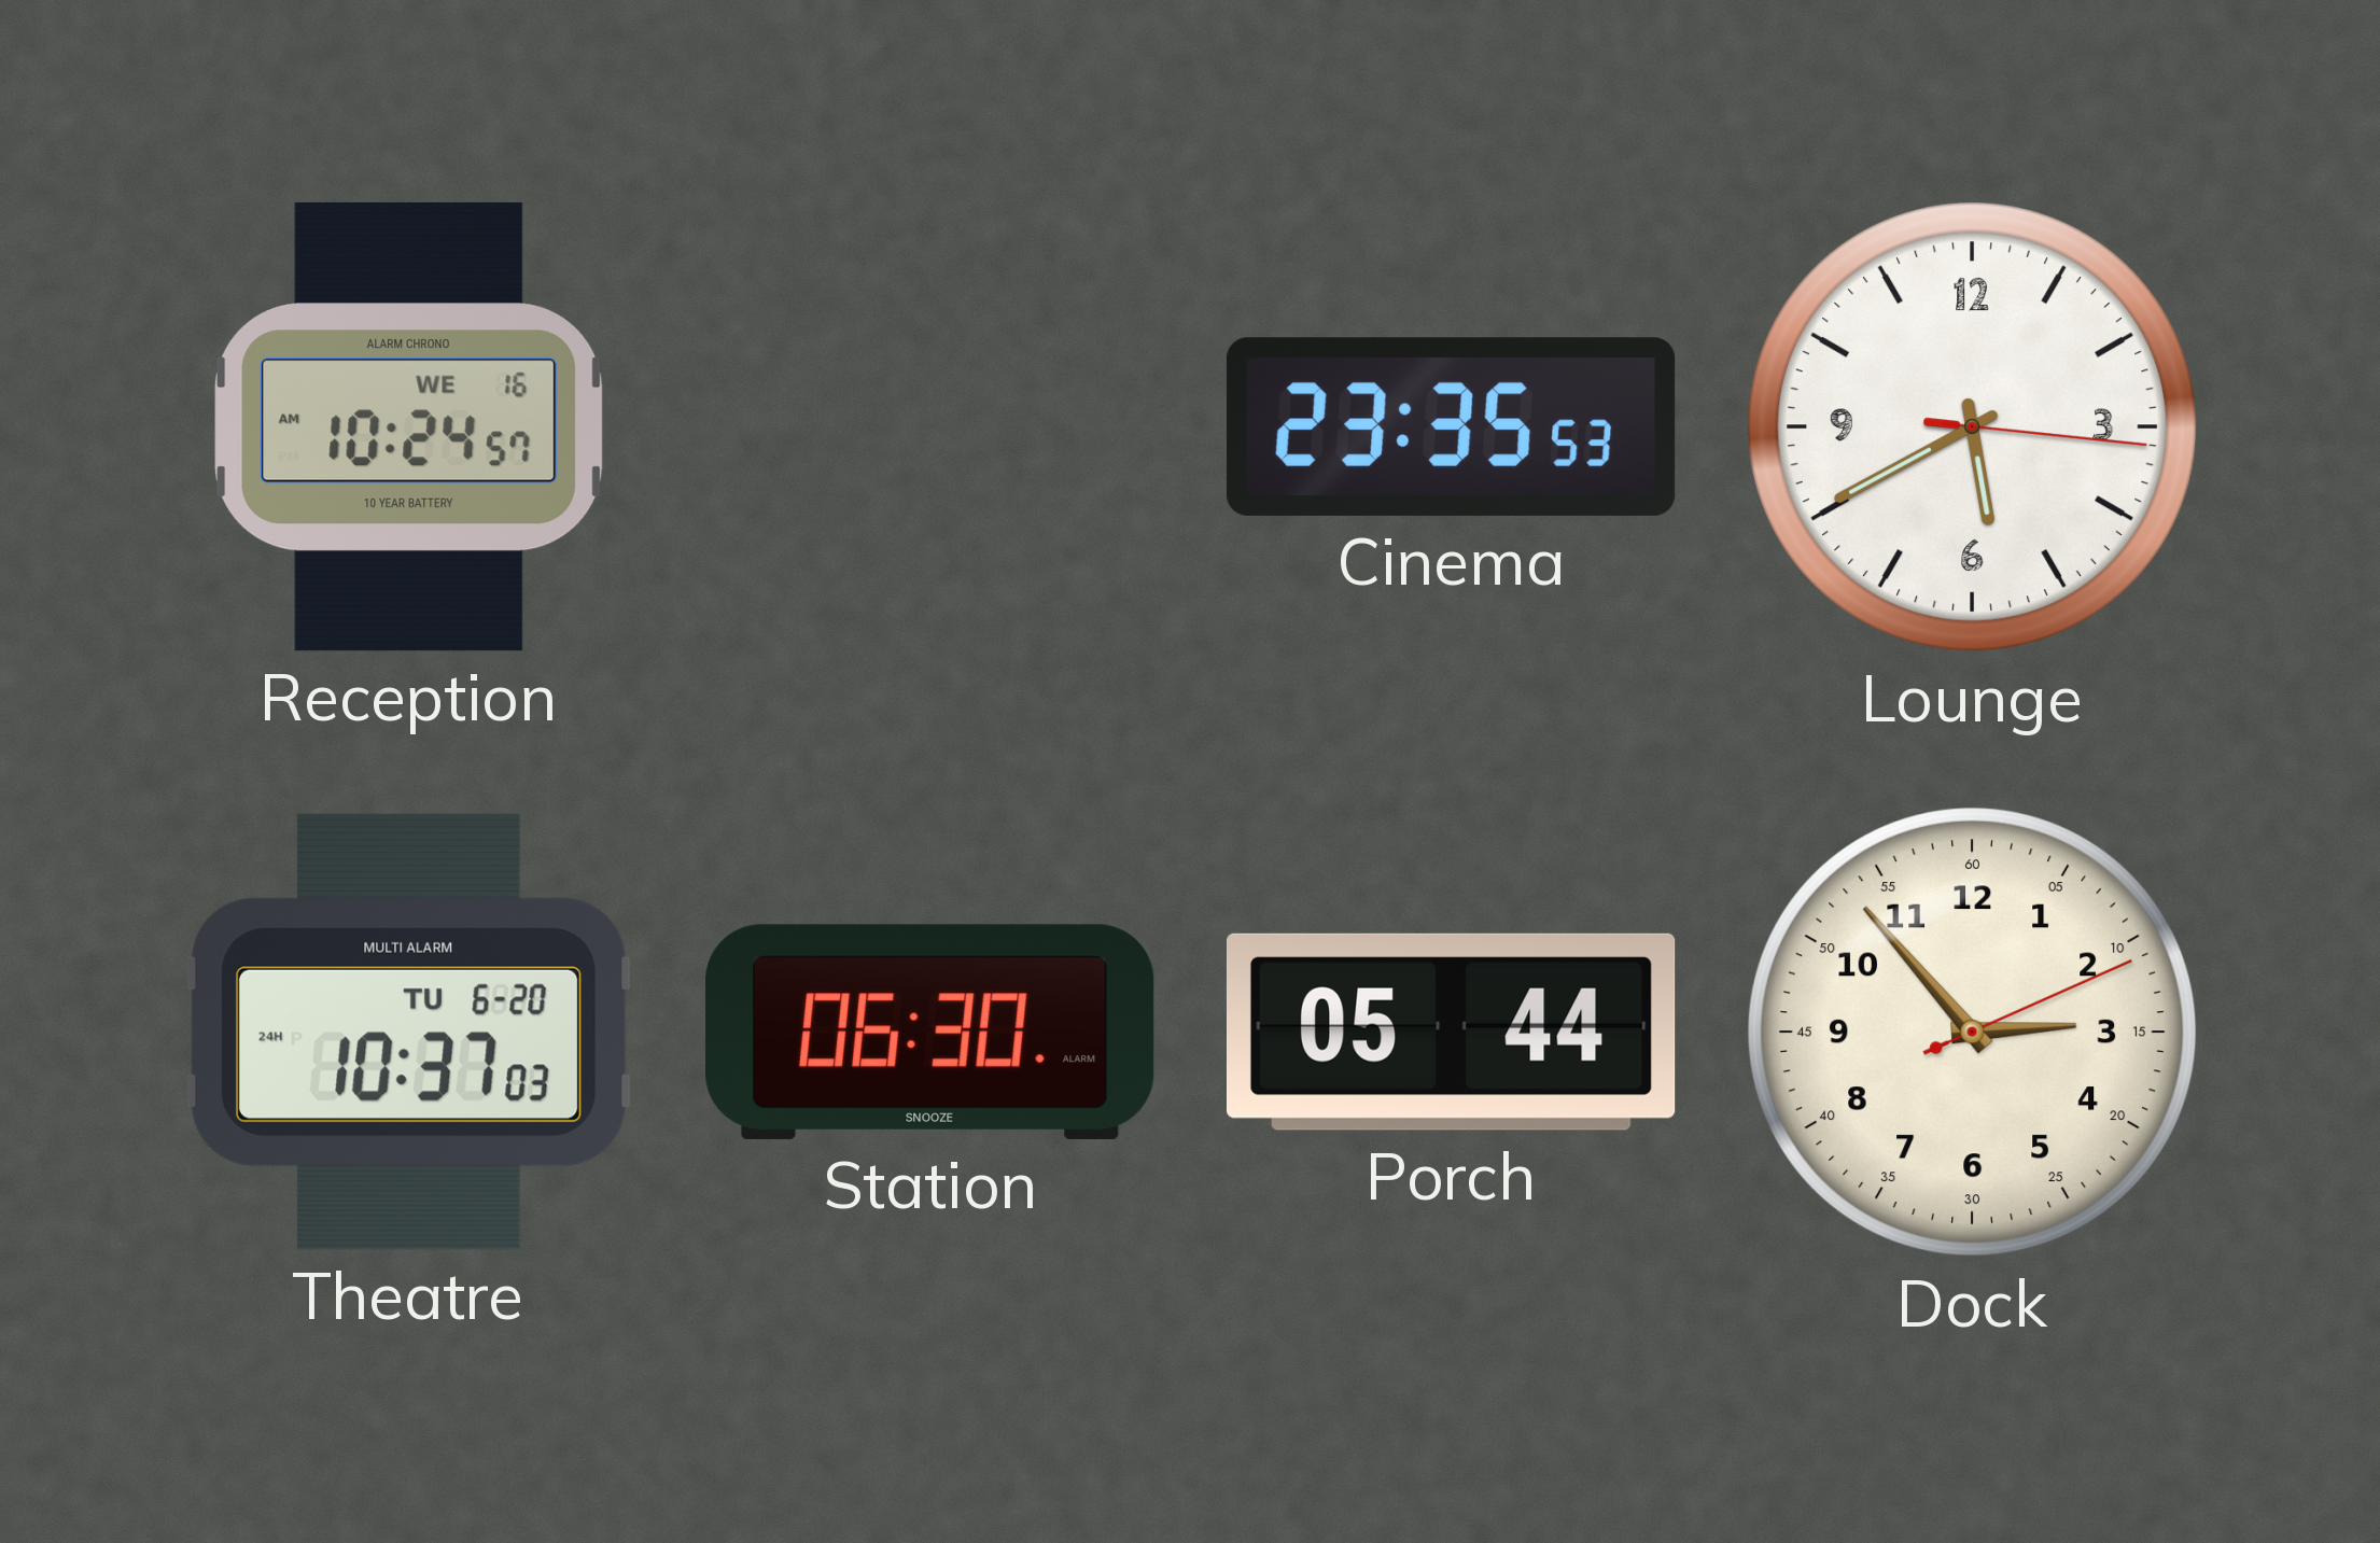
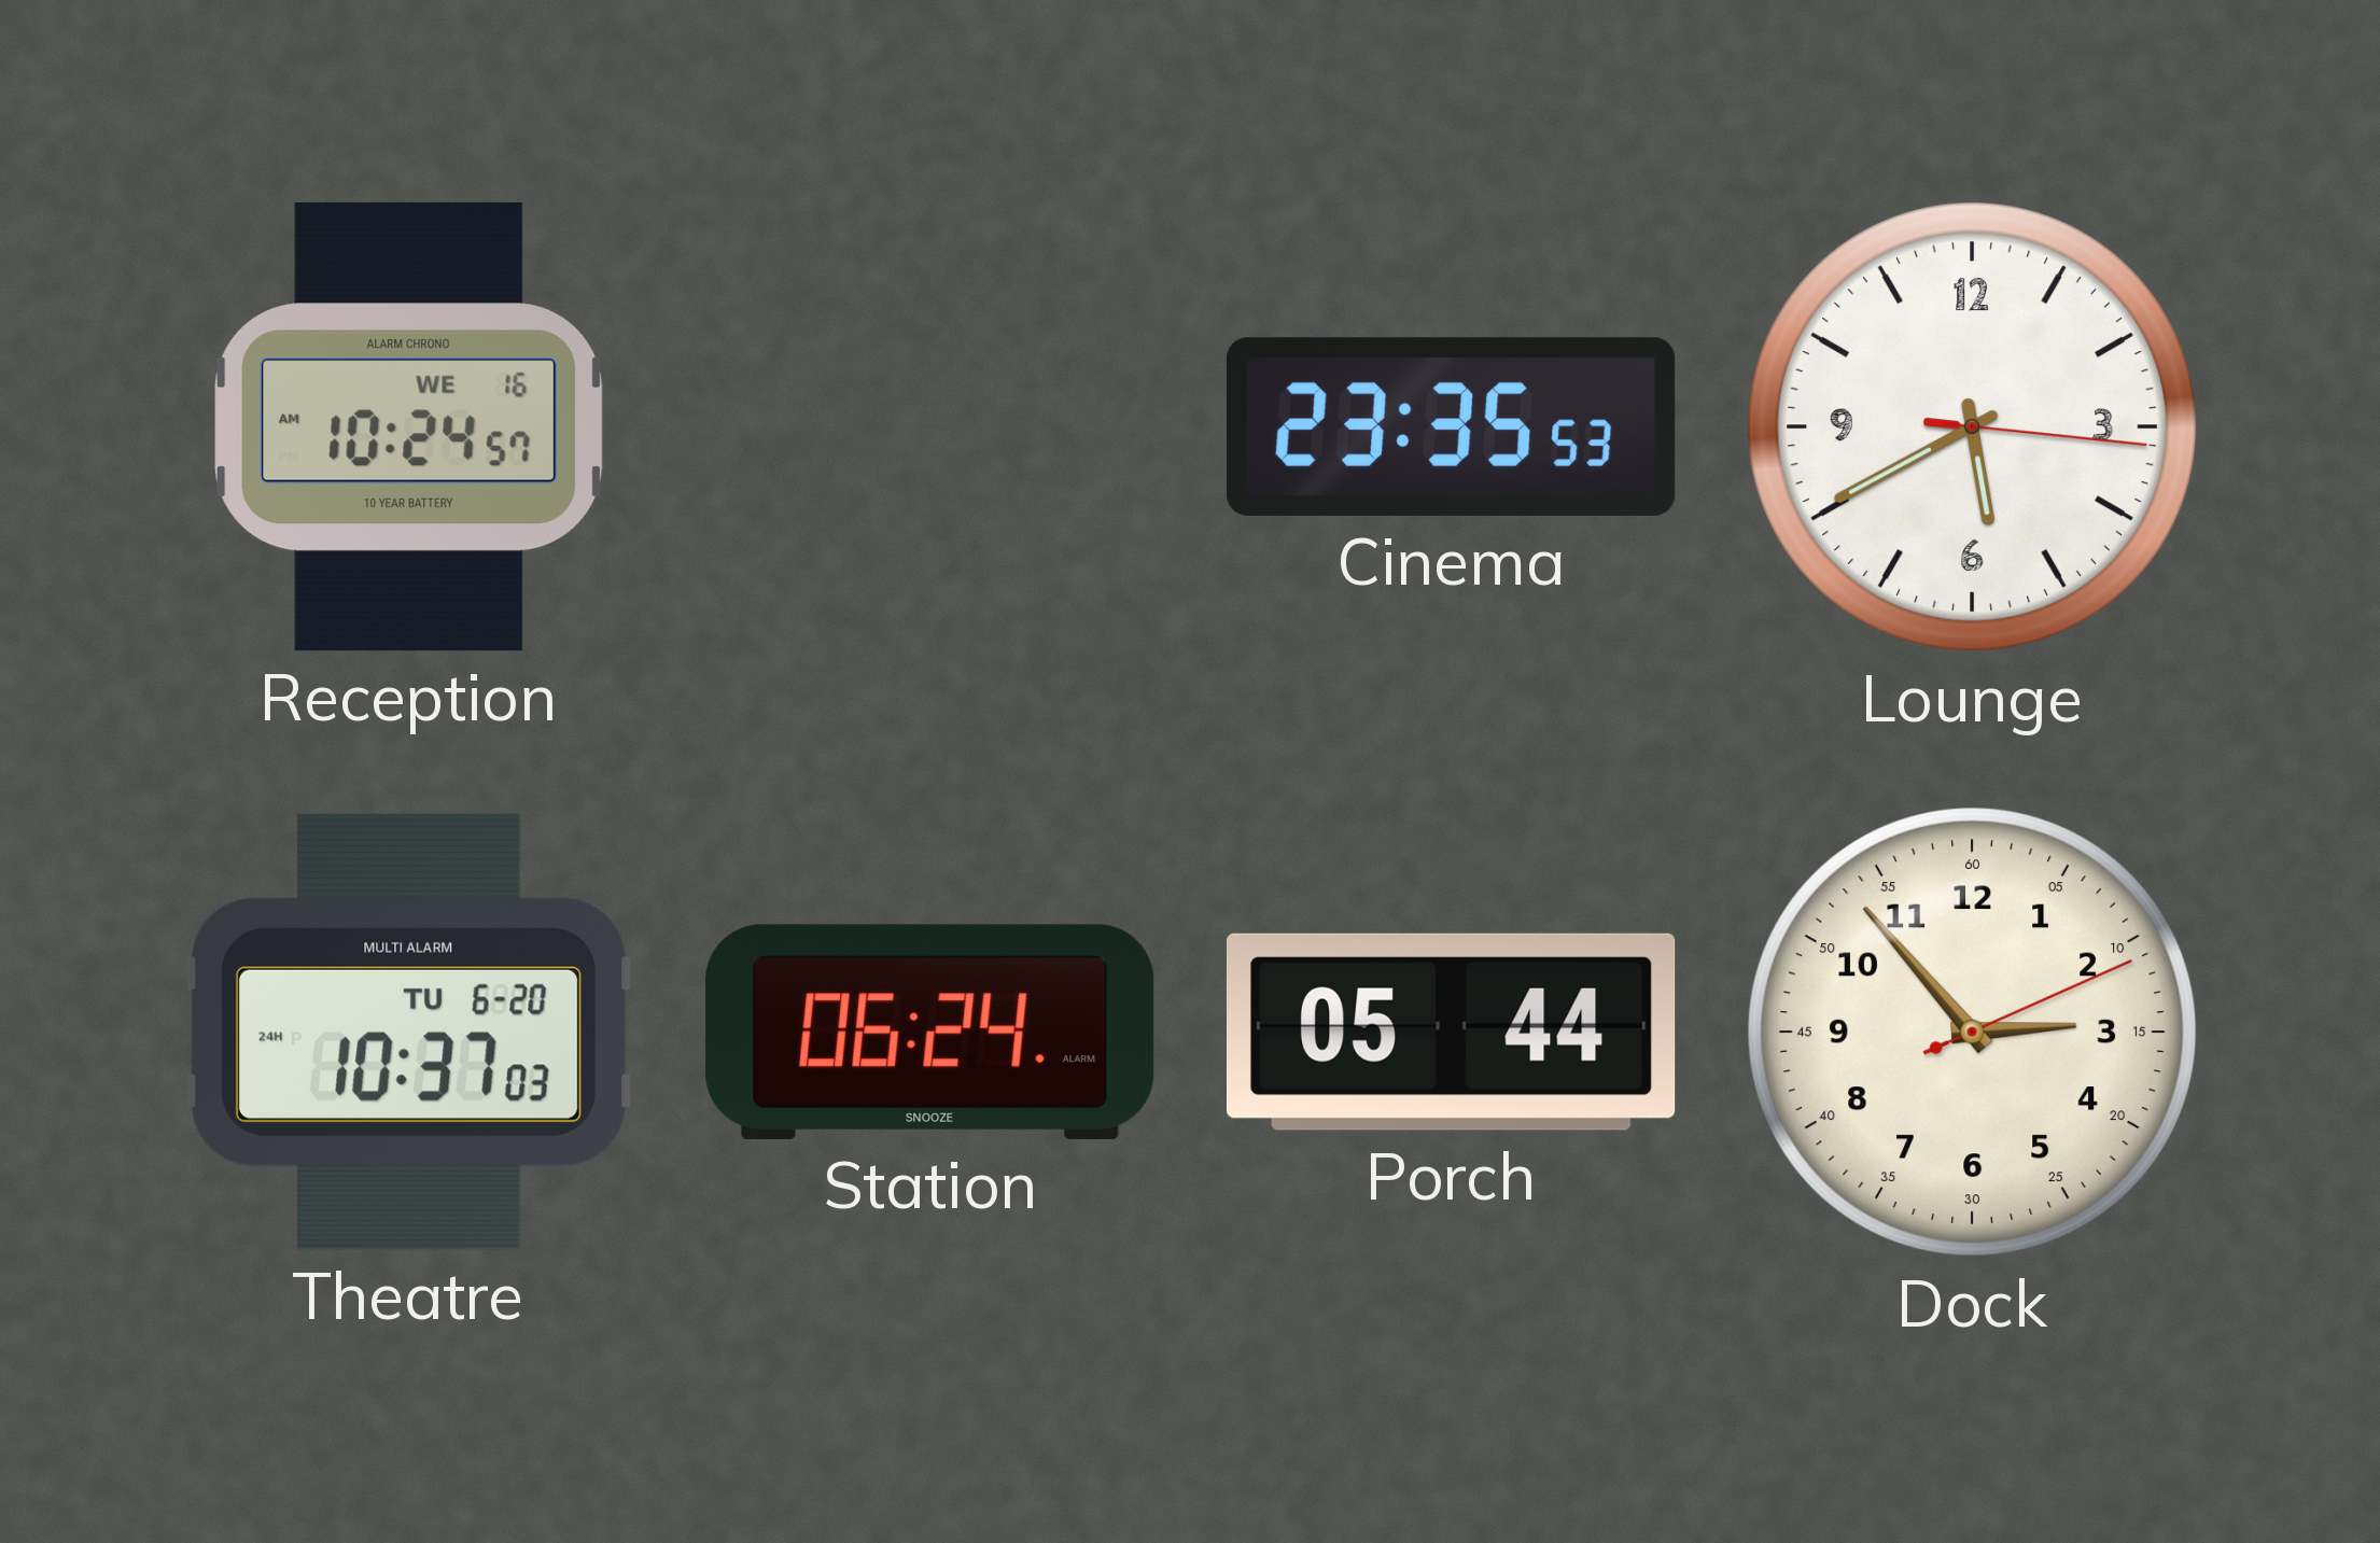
Station: 06:30 -> 06:24
